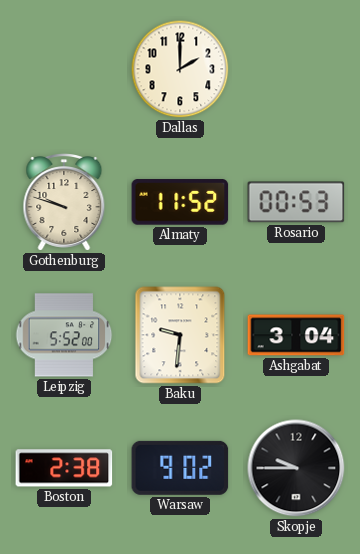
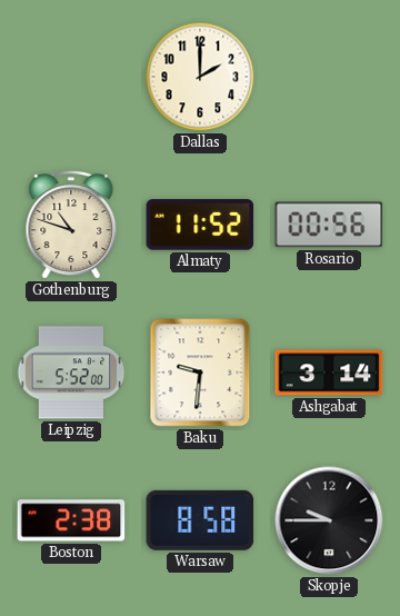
Gothenburg: 9:48 -> 10:48
Rosario: 00:53 -> 00:56
Ashgabat: 3:04 -> 3:14
Warsaw: 9:02 -> 8:58
